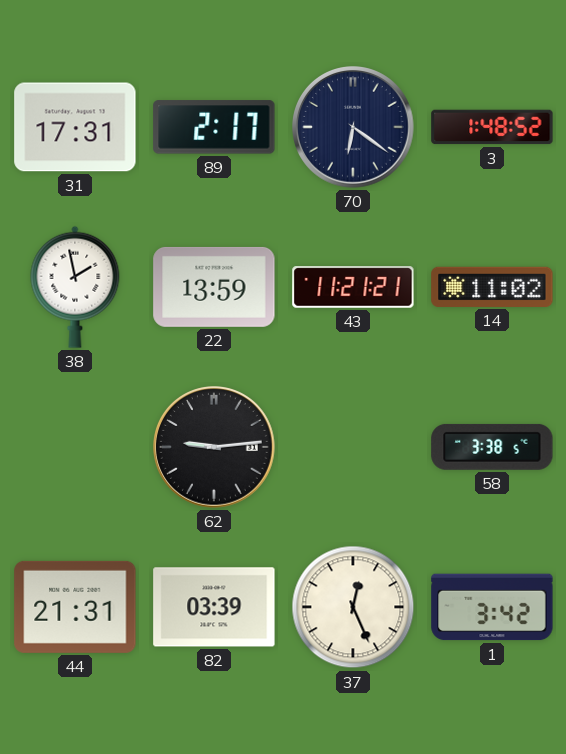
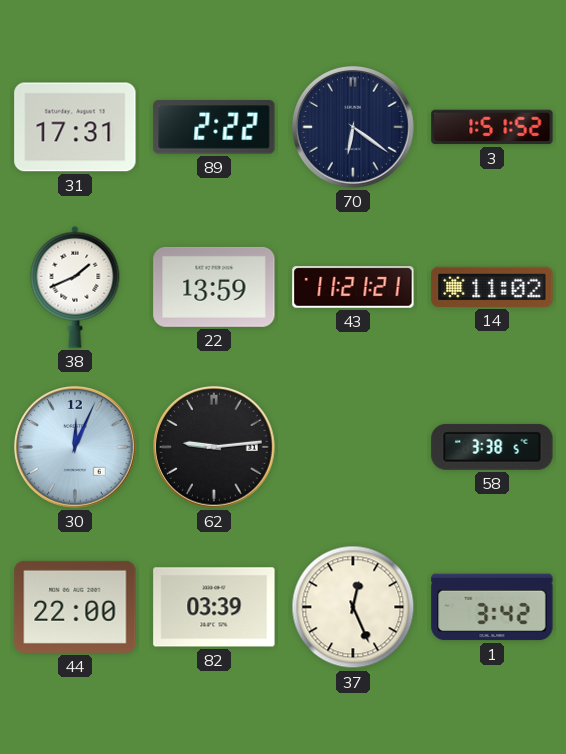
89: 2:17 -> 2:22
3: 1:48 -> 1:51
38: 1:58 -> 1:41
30: none -> 12:04
44: 21:31 -> 22:00
